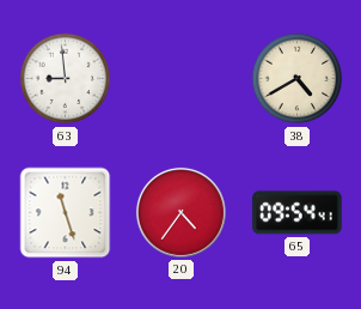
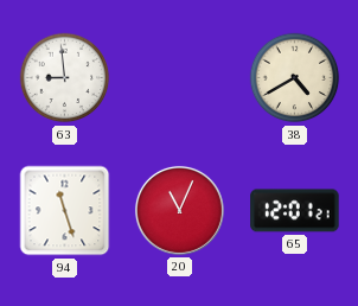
20: 4:36 -> 11:04
65: 09:54 -> 12:01
